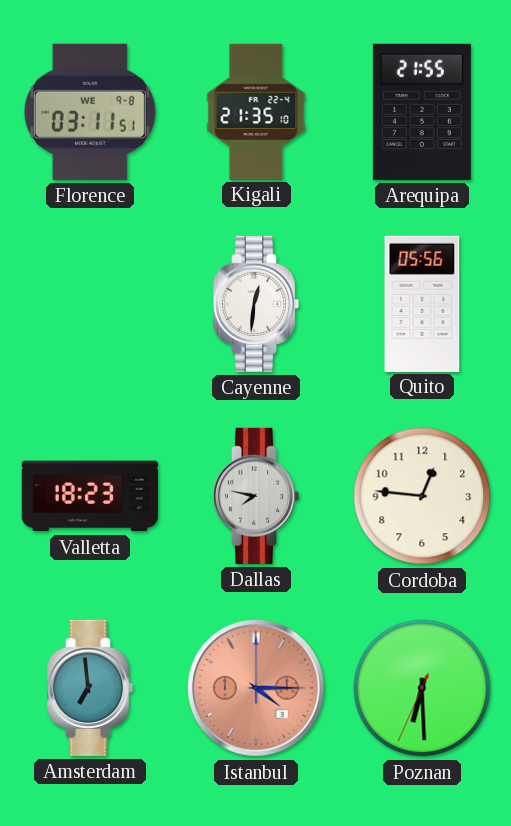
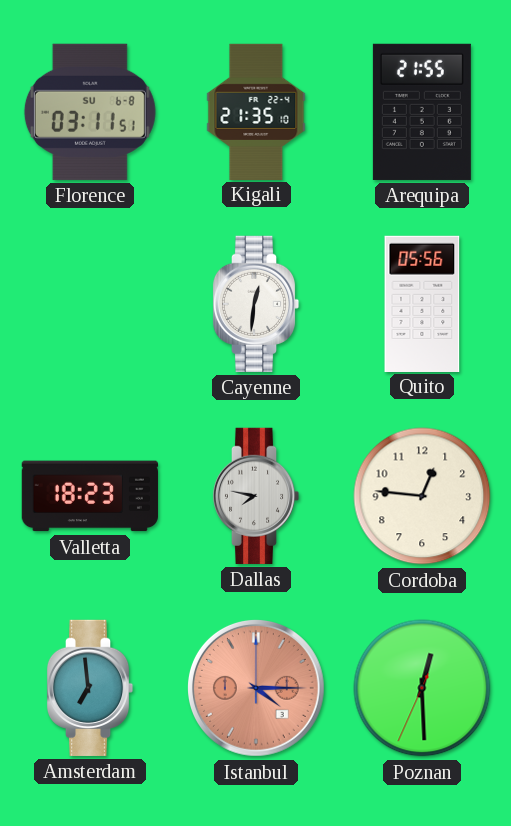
Florence date: WE 9-8 -> SU 6-8
Poznan: 6:29 -> 12:29
